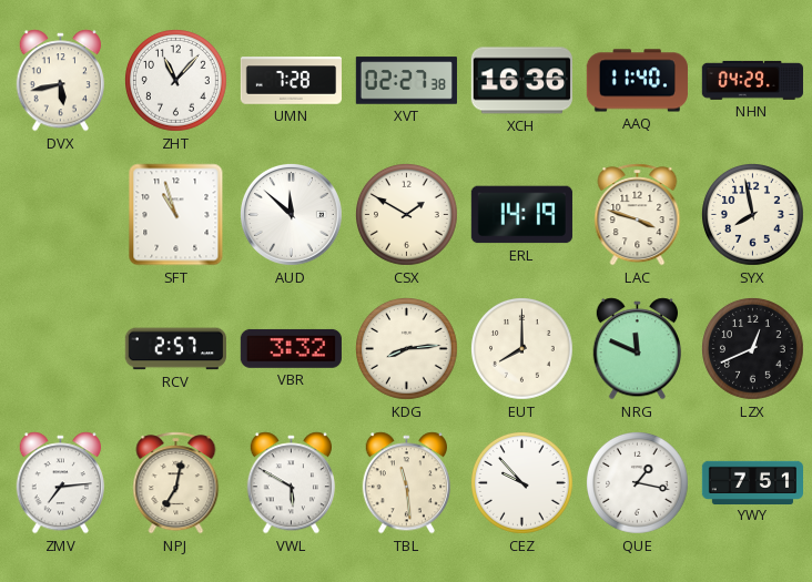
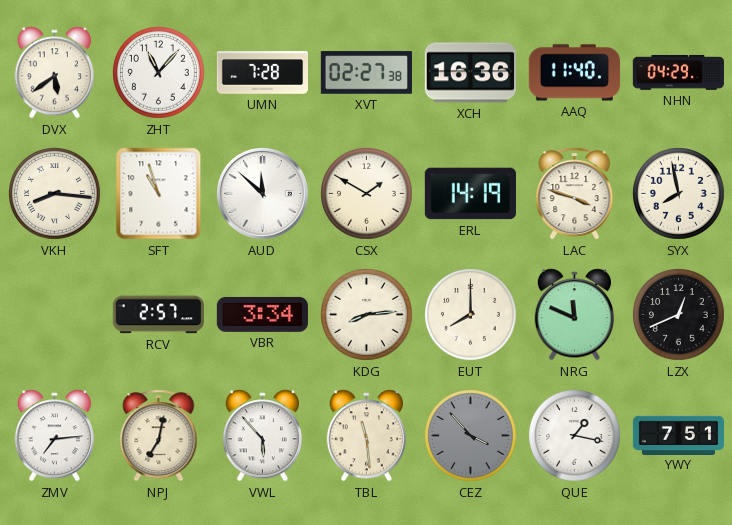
DVX: 5:43 -> 5:39
VKH: none -> 8:16
VBR: 3:32 -> 3:34
VWL: 5:50 -> 5:53
CEZ: 9:53 -> 3:53
CEZ dial: white -> grey
